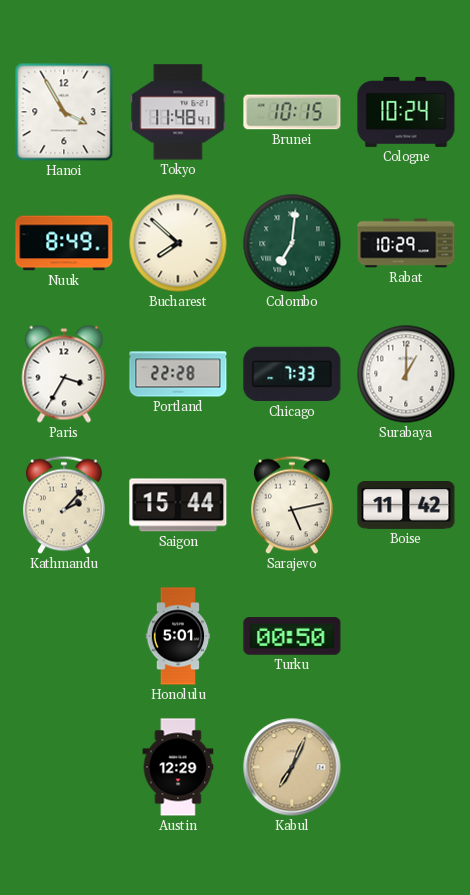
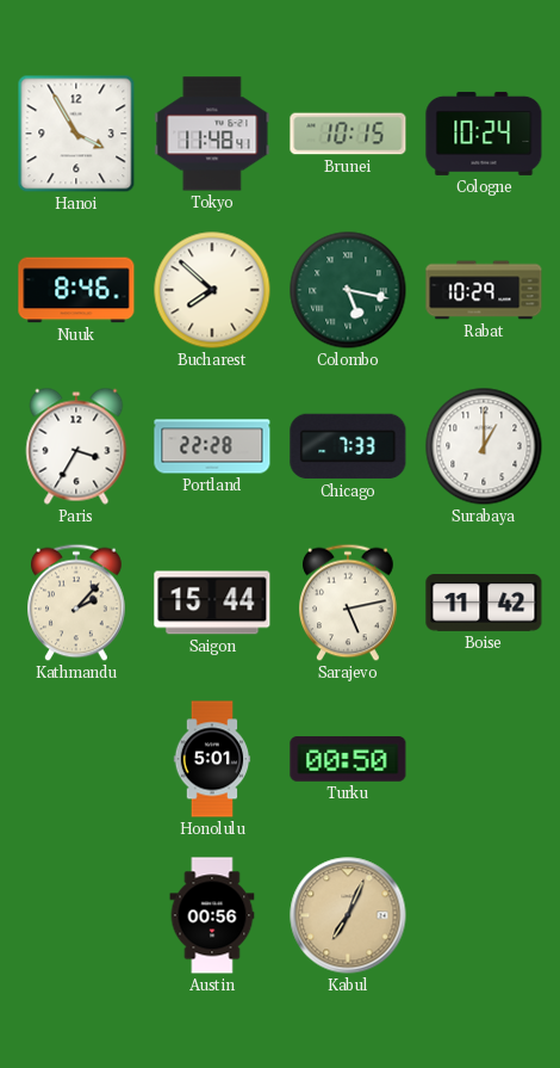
Nuuk: 8:49 -> 8:46
Colombo: 7:01 -> 5:17
Austin: 12:29 -> 00:56
